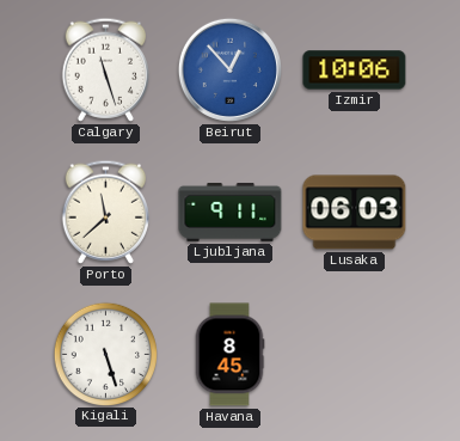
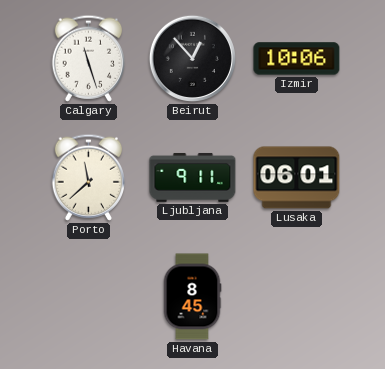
Beirut dial: blue -> black
Lusaka: 06:03 -> 06:01
Kigali: 5:27 -> none
